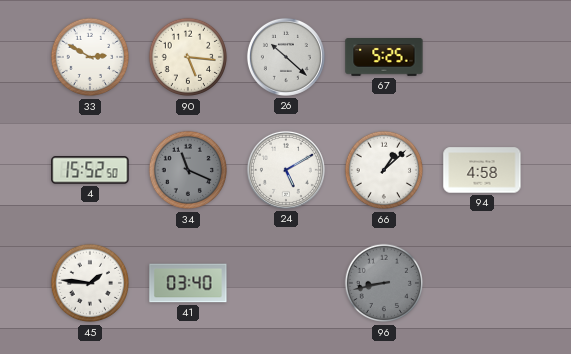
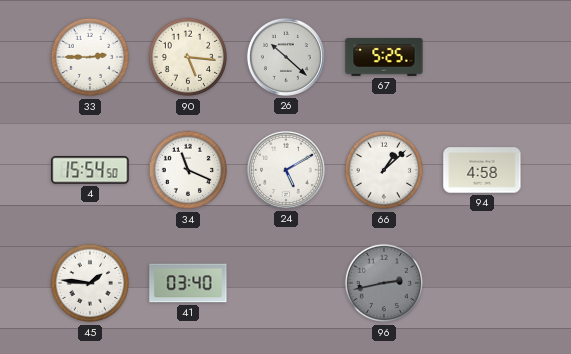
33: 2:50 -> 2:45
4: 15:52 -> 15:54
34 dial: grey -> white
96: 8:43 -> 2:43
